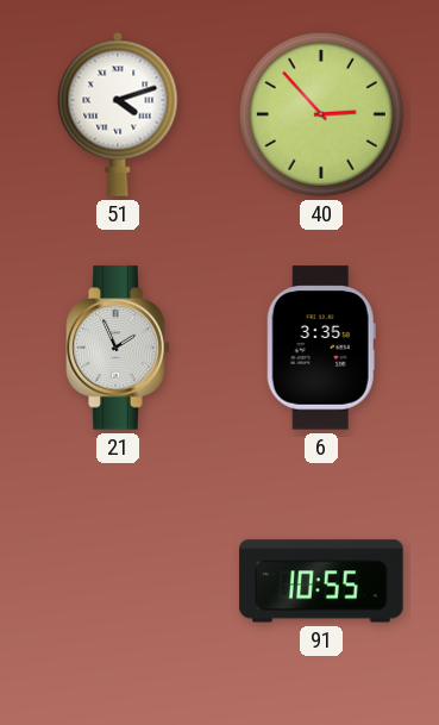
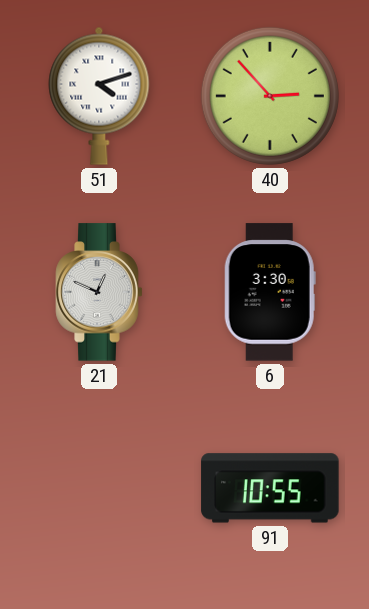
21: 1:56 -> 12:49
6: 3:35 -> 3:30
